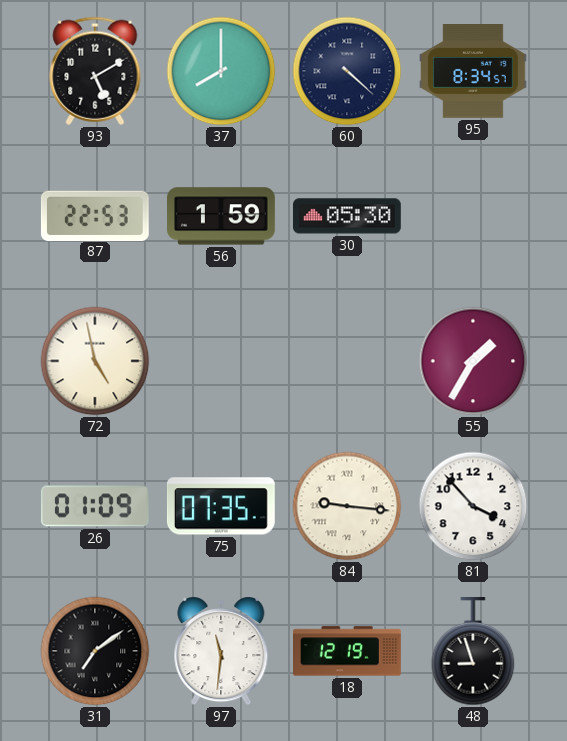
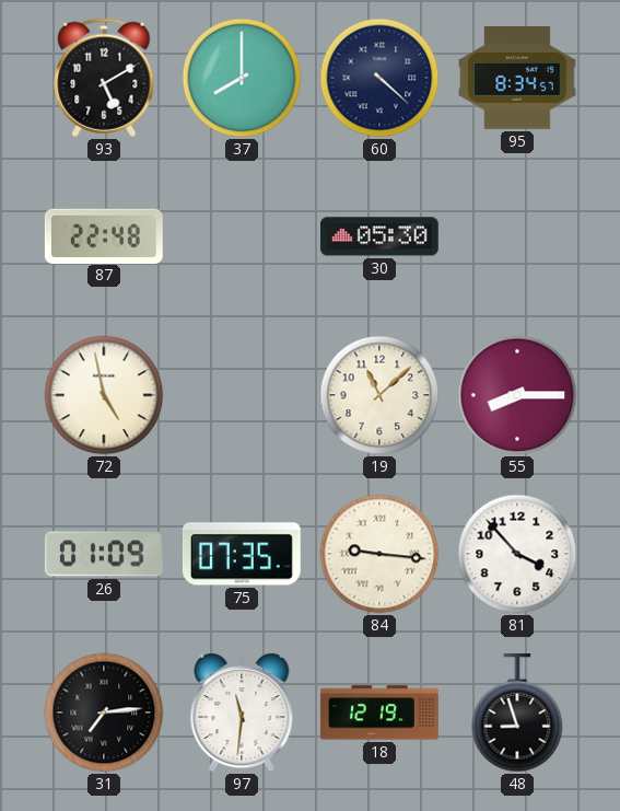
87: 22:53 -> 22:48
56: 1:59 -> none
19: none -> 11:08
55: 1:35 -> 8:15
31: 7:09 -> 7:14
